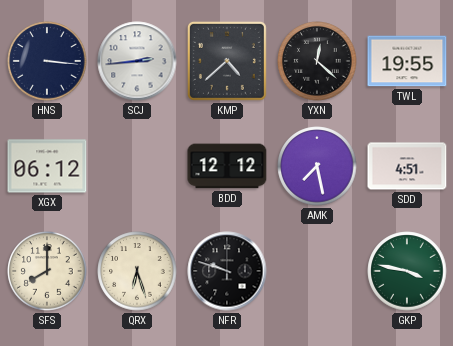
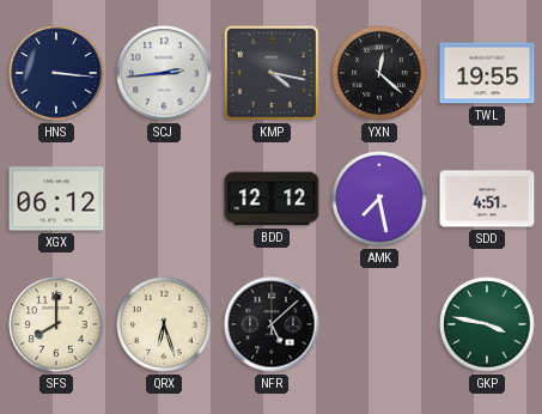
KMP: 4:38 -> 4:17
NFR: 9:48 -> 5:08
